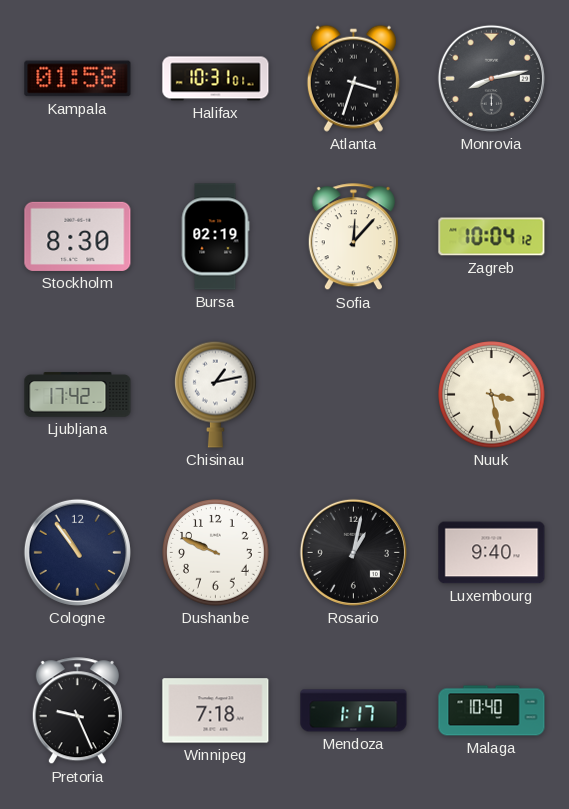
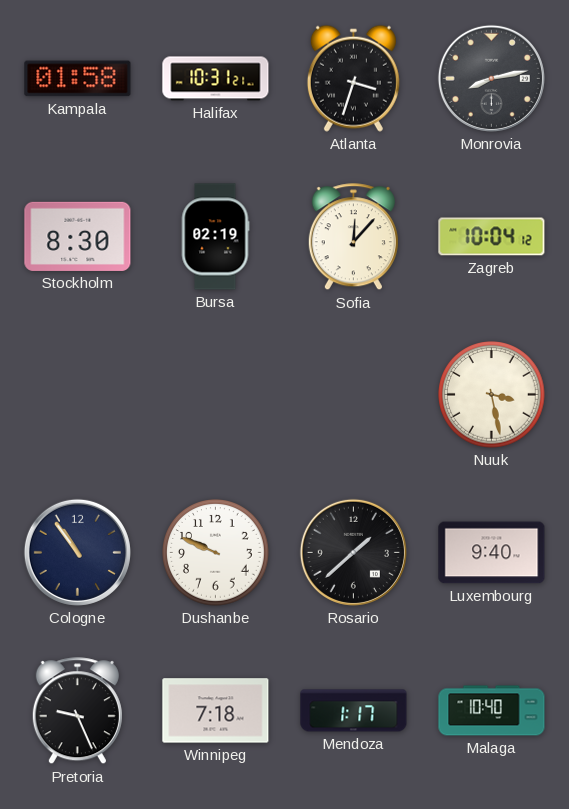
Halifax: 10:31:01 -> 10:31:21
Ljubljana: 17:42 -> none
Chisinau: 1:13 -> none
Rosario: 1:02 -> 1:38
